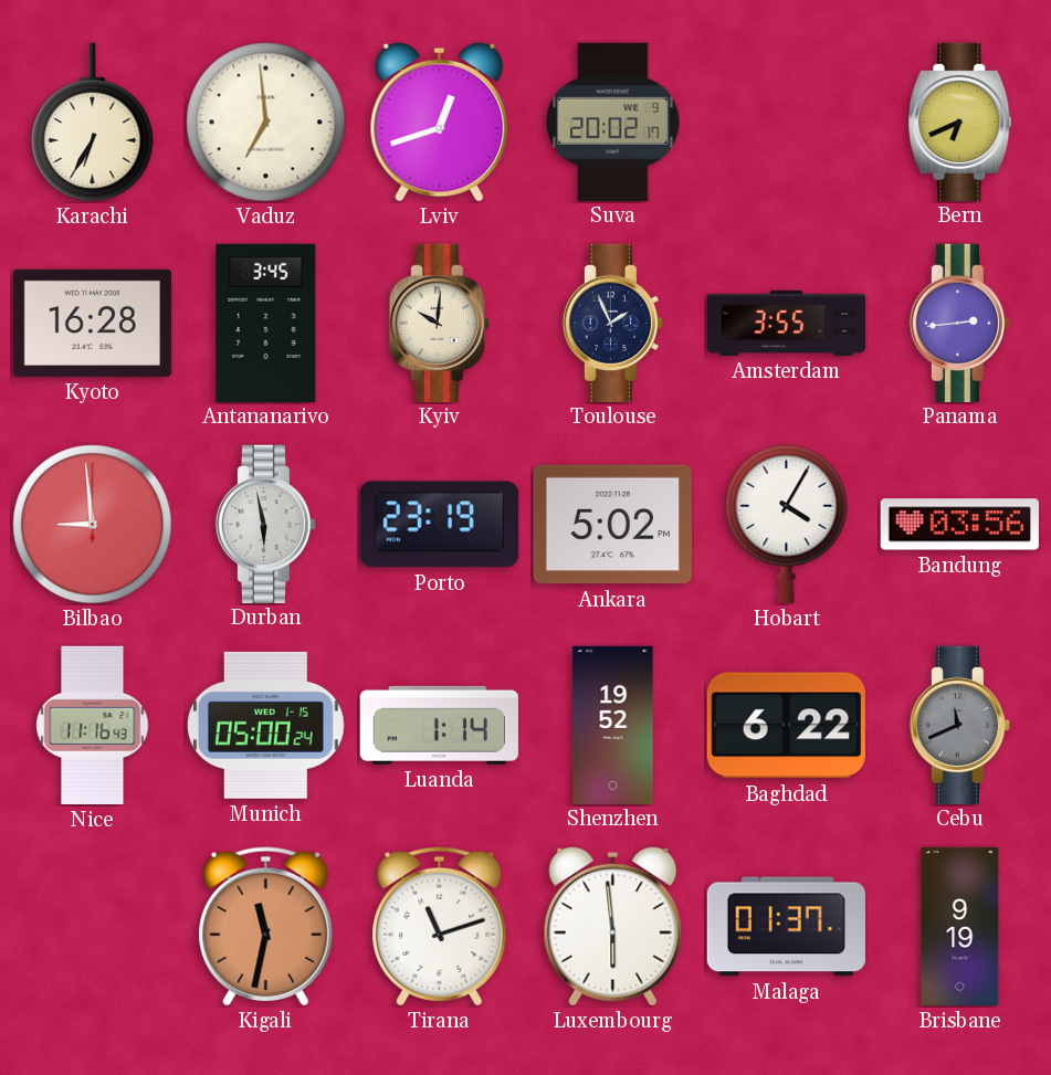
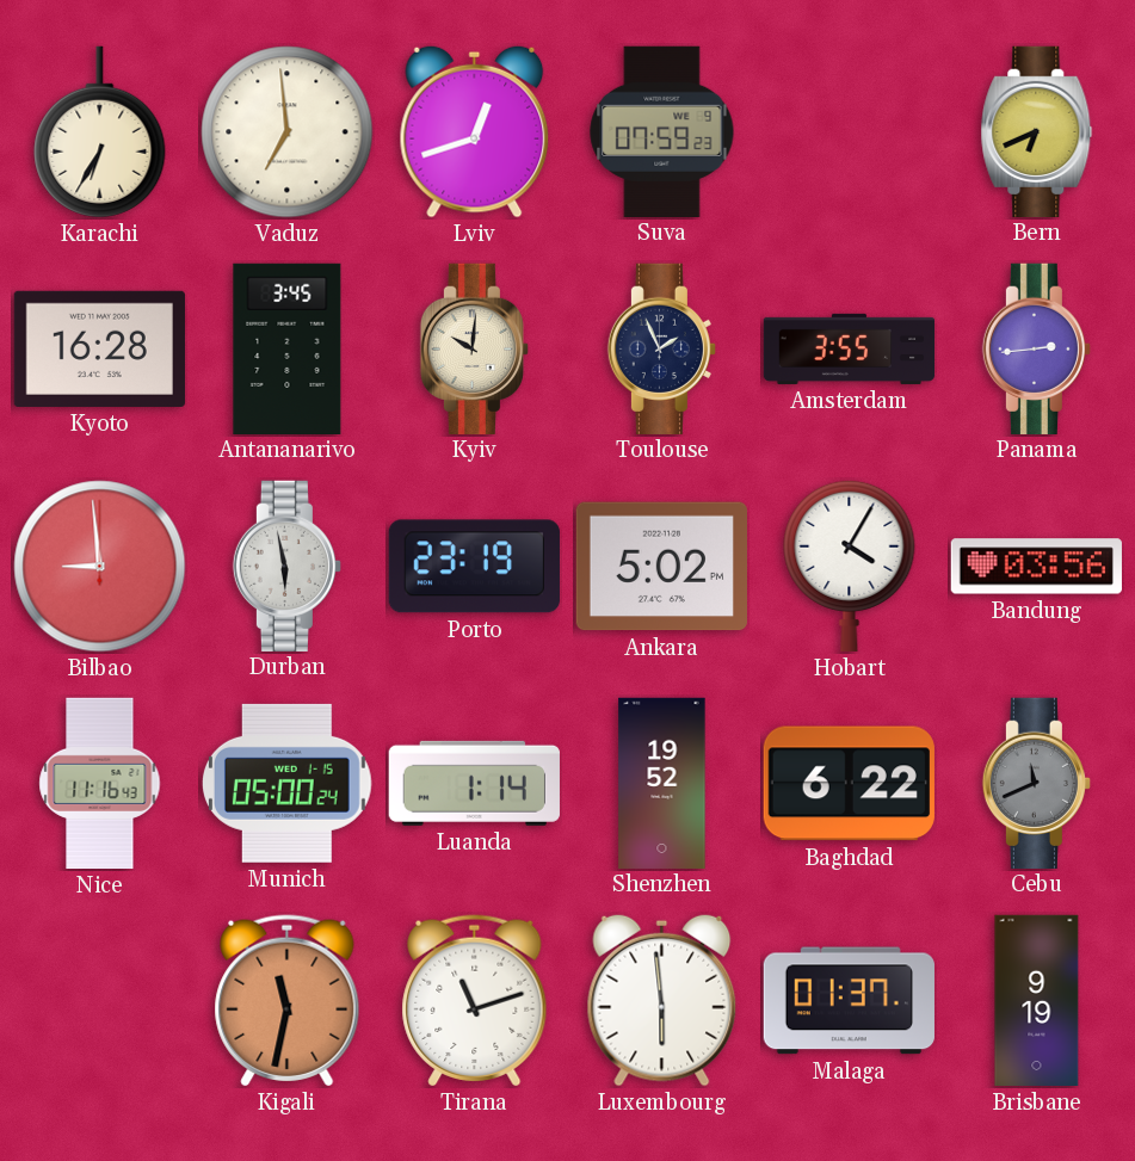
Suva: 20:02 -> 07:59
